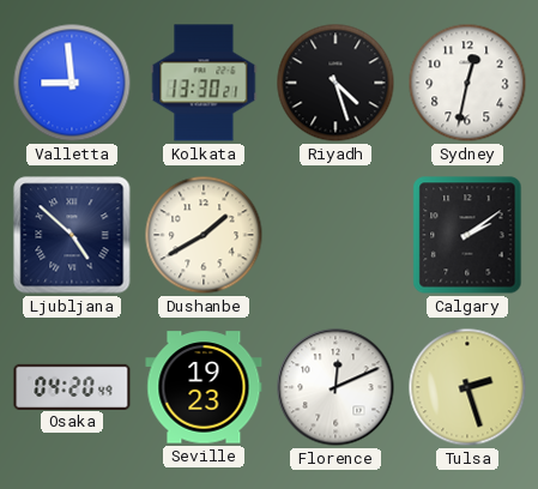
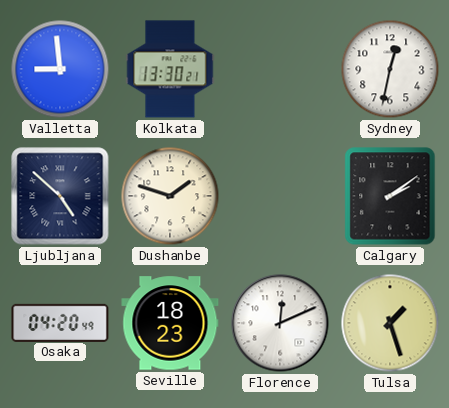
Riyadh: 4:27 -> none
Dushanbe: 1:40 -> 1:48
Seville: 19:23 -> 18:23
Tulsa: 2:27 -> 1:27
